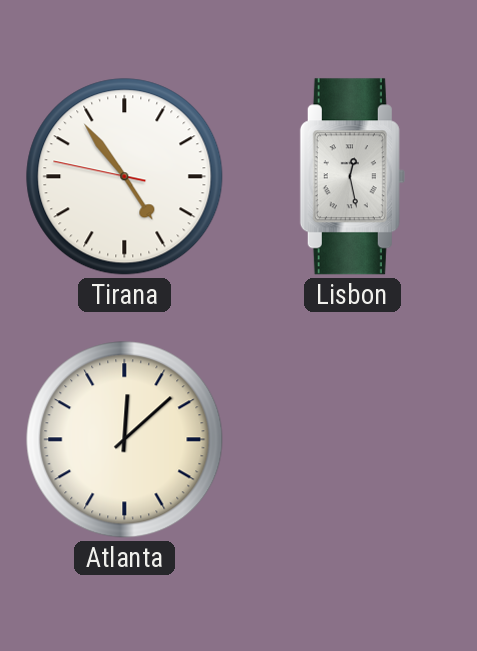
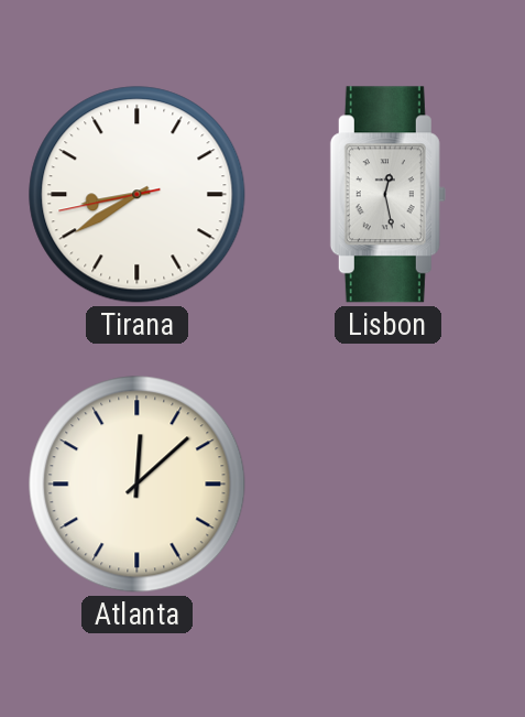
Tirana: 4:53 -> 8:39
